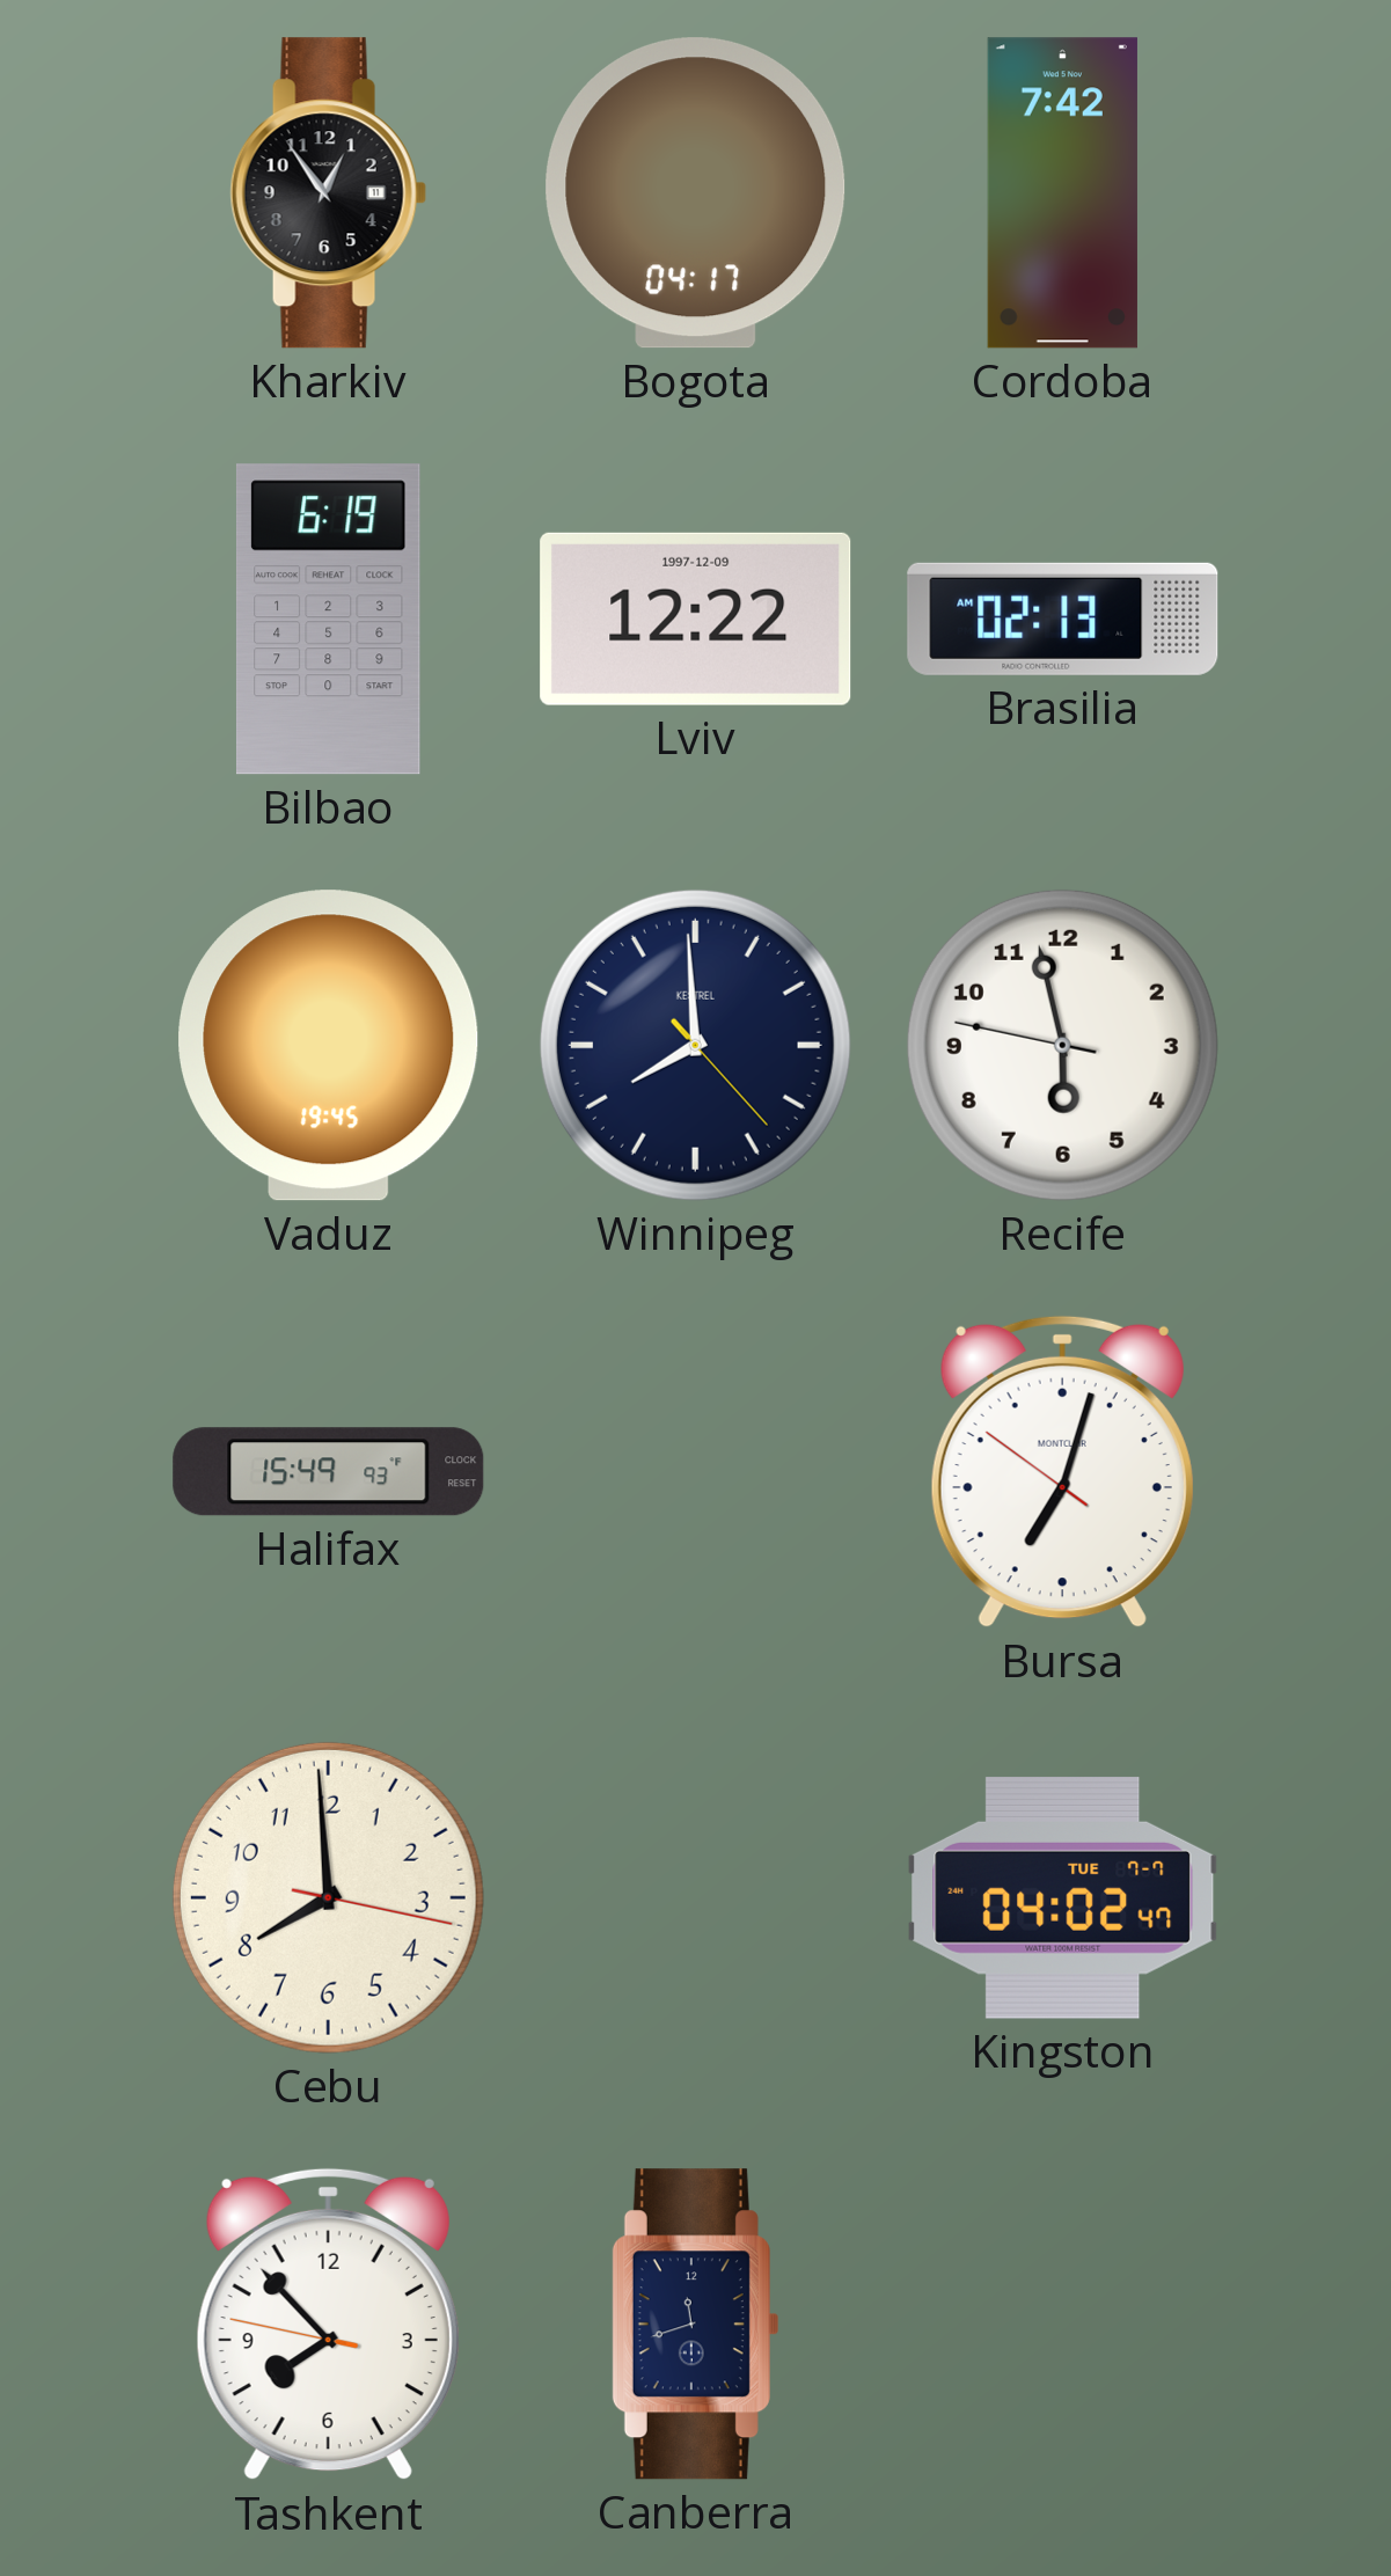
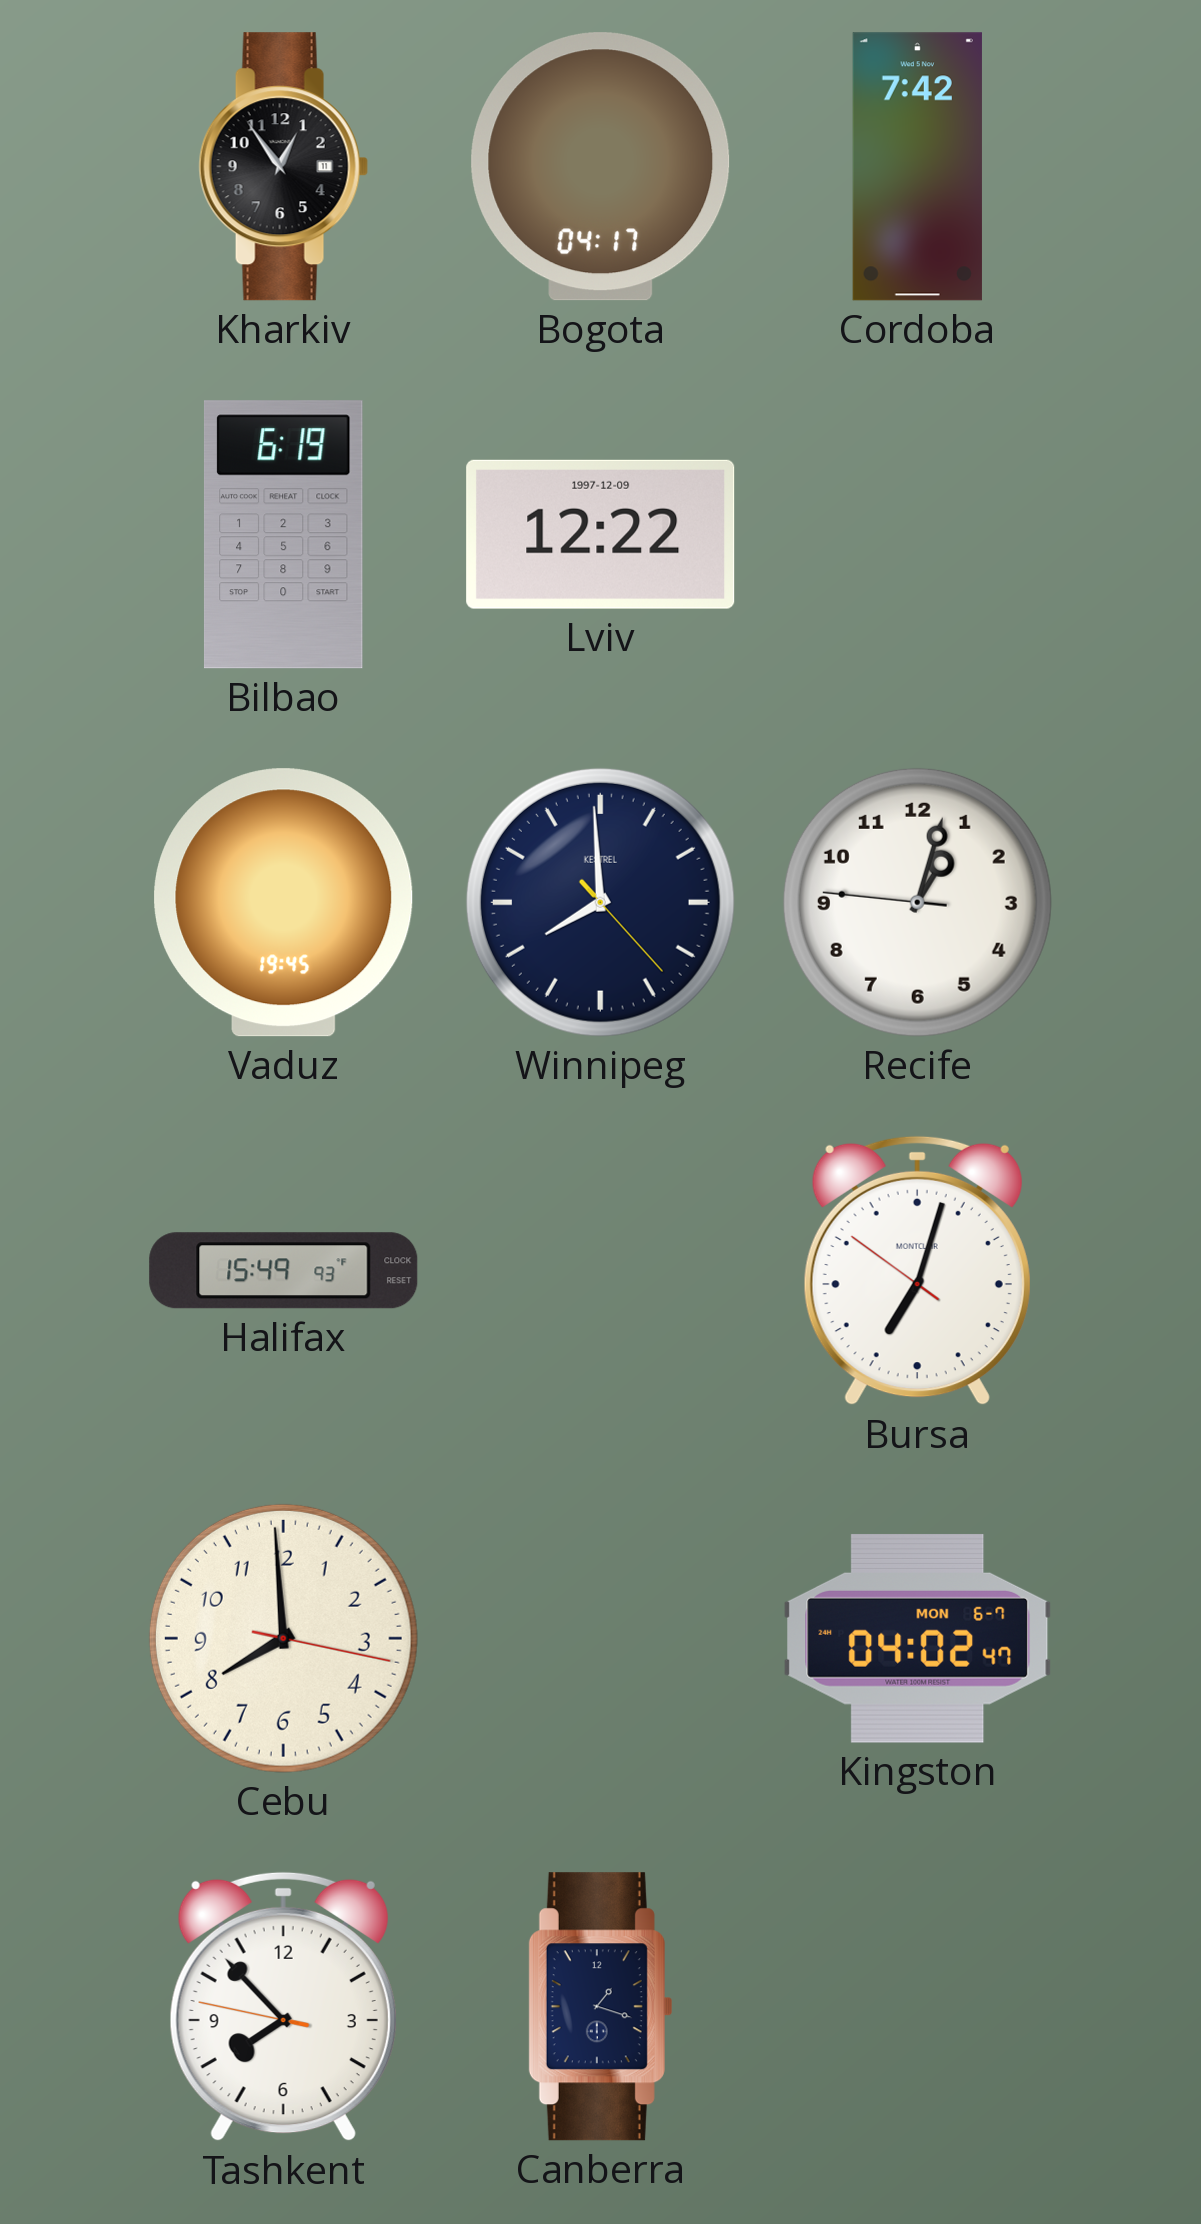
Brasilia: 02:13 -> none
Recife: 5:57 -> 1:02
Kingston date: TUE 7-7 -> MON 6-7
Canberra: 11:42 -> 1:18
